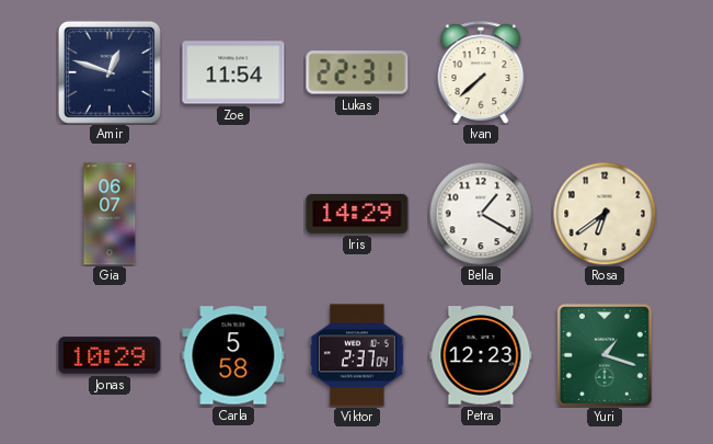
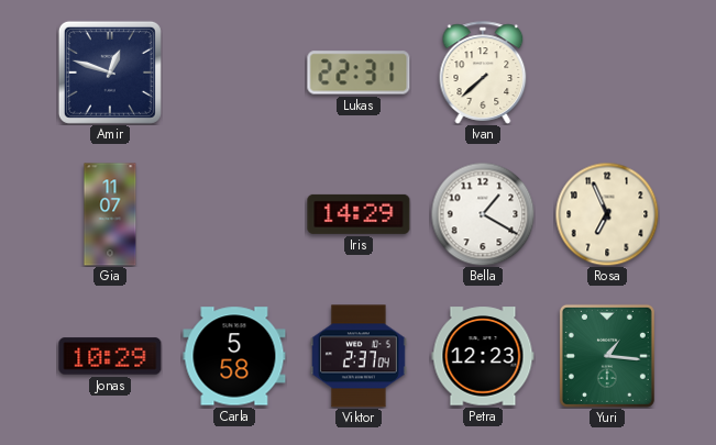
Zoe: 11:54 -> none
Gia: 06:07 -> 11:07
Rosa: 6:39 -> 6:56
Yuri: 1:18 -> 1:16
